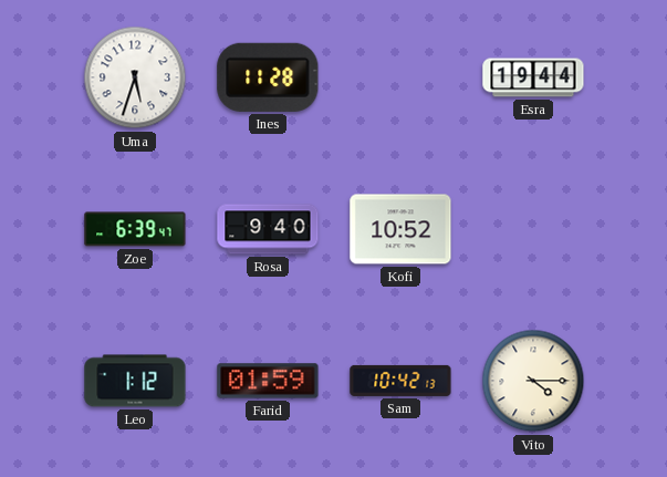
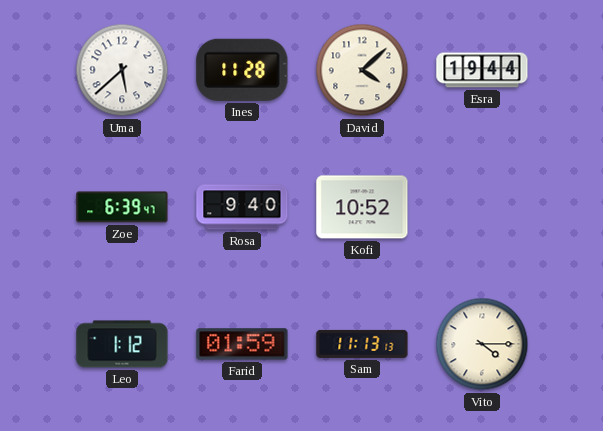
Uma: 5:33 -> 5:38
David: none -> 4:08
Sam: 10:42 -> 11:13
